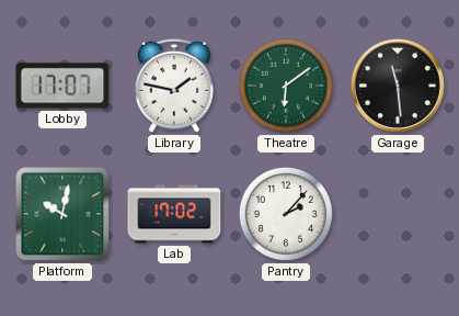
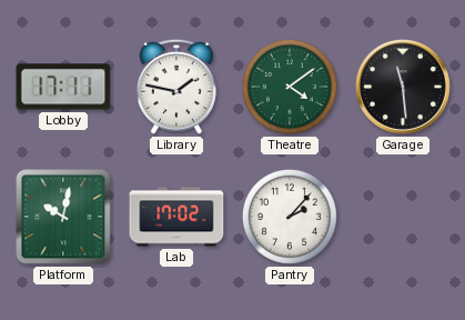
Lobby: 17:07 -> 17:11
Theatre: 6:09 -> 4:09
